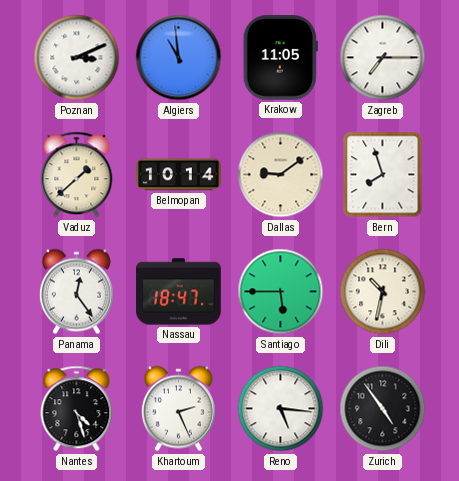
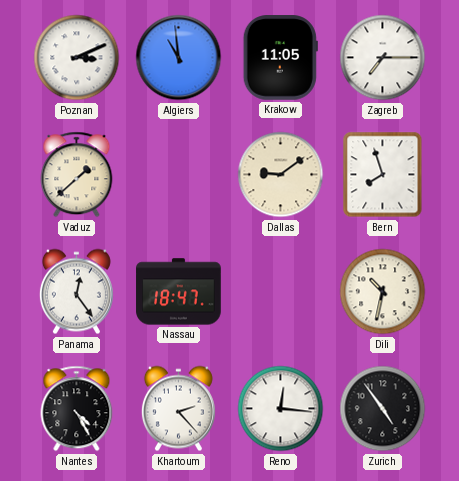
Belmopan: 10:14 -> none
Santiago: 5:45 -> none
Nantes: 4:27 -> 4:25
Khartoum: 2:26 -> 2:23
Reno: 5:16 -> 12:16
